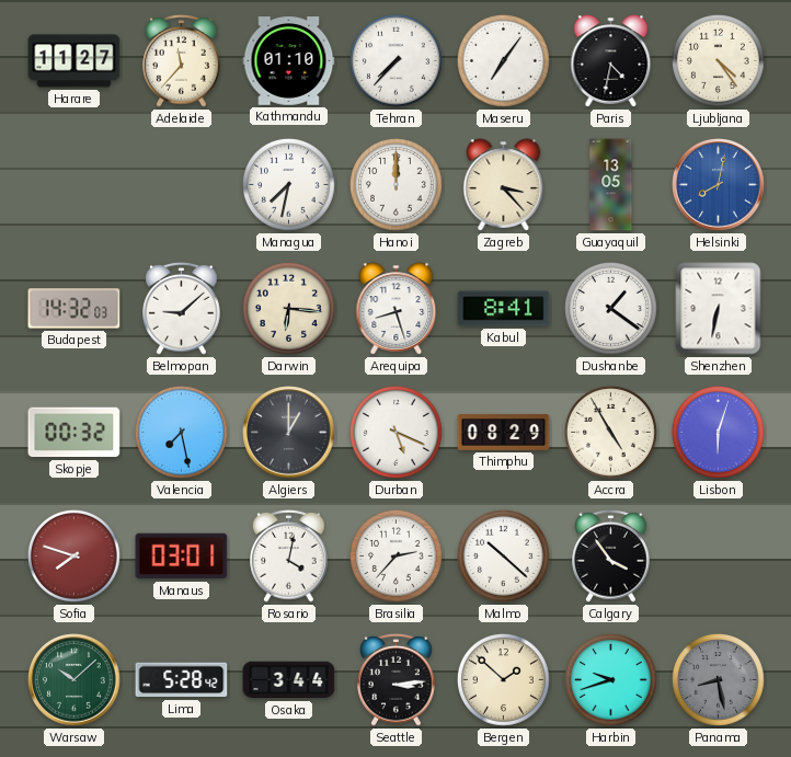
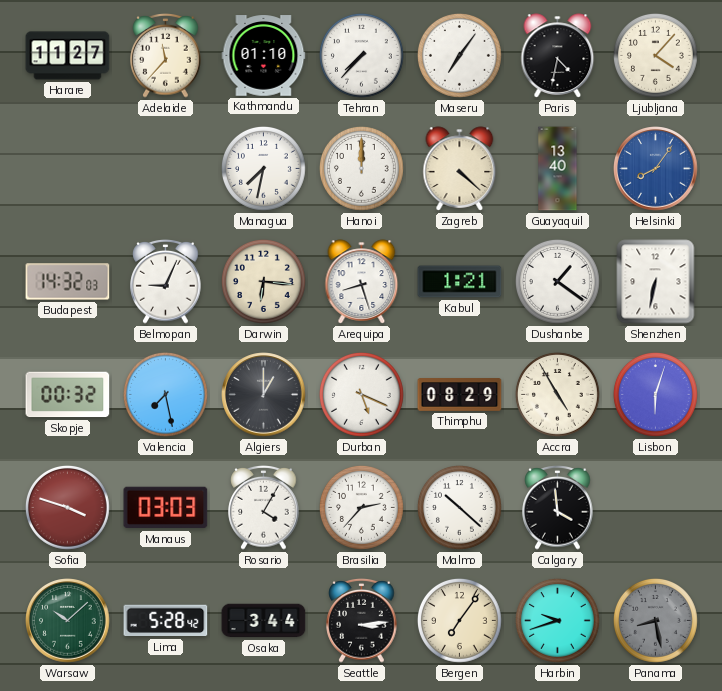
Ljubljana: 4:24 -> 4:07
Zagreb: 3:23 -> 4:22
Guayaquil: 13:05 -> 13:40
Helsinki: 8:02 -> 8:06
Belmopan: 9:08 -> 9:04
Kabul: 8:41 -> 1:21
Sofia: 7:48 -> 3:48
Manaus: 03:01 -> 03:03
Rosario: 4:02 -> 4:05
Calgary: 3:54 -> 3:59
Bergen: 1:52 -> 7:06
